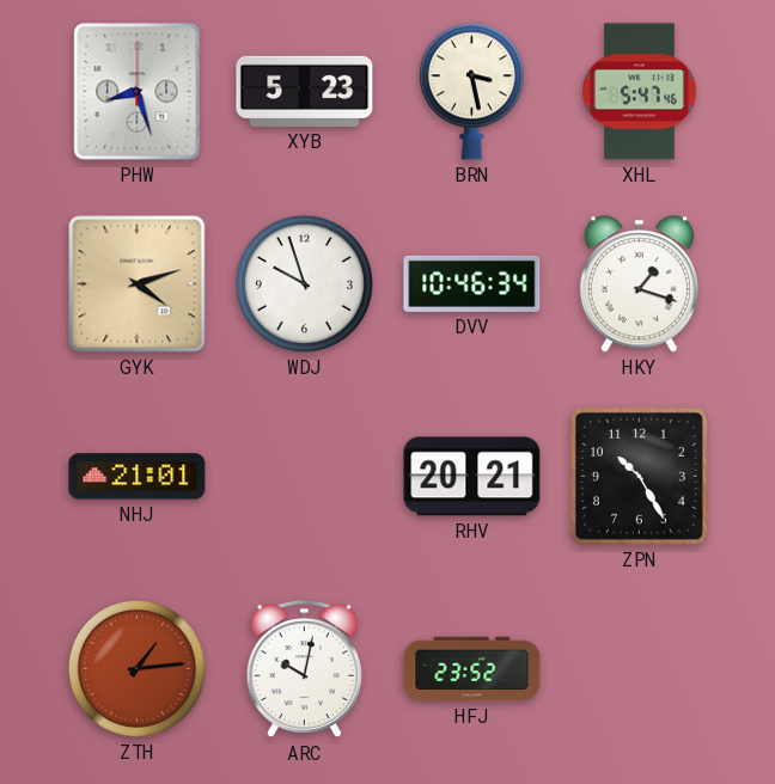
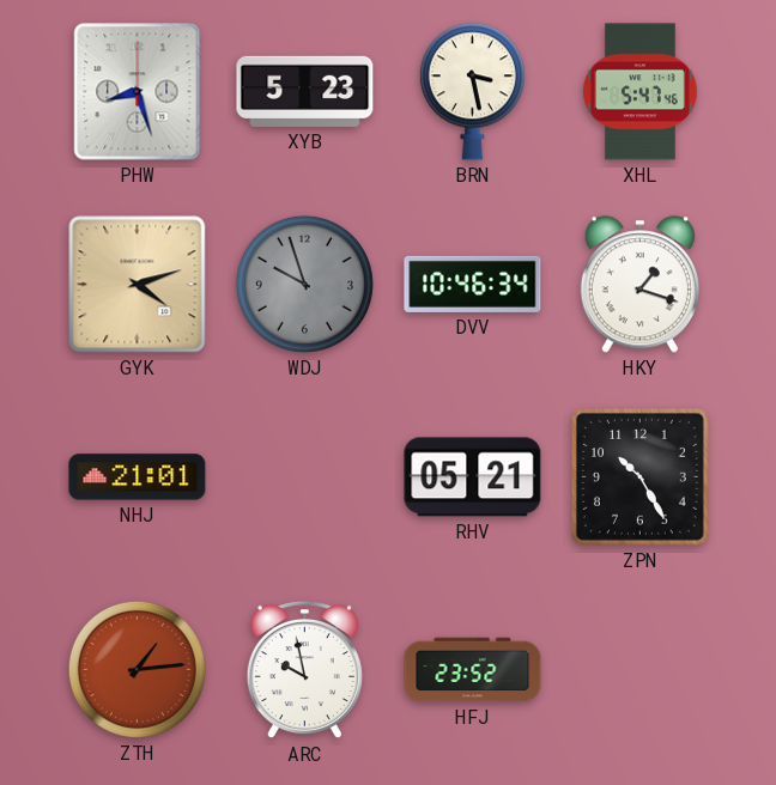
WDJ dial: white -> grey
RHV: 20:21 -> 05:21
ARC: 10:02 -> 9:58
